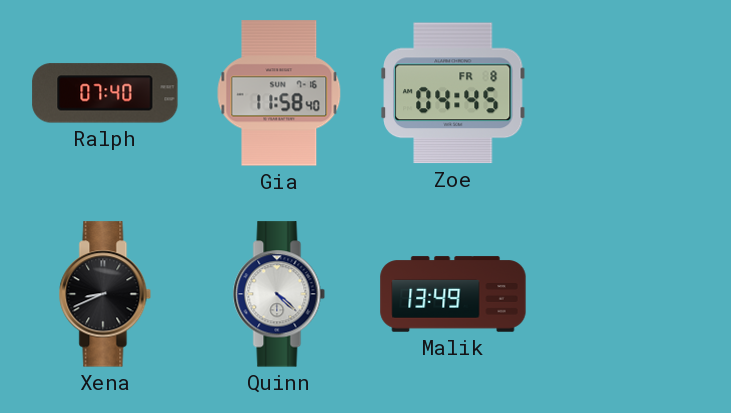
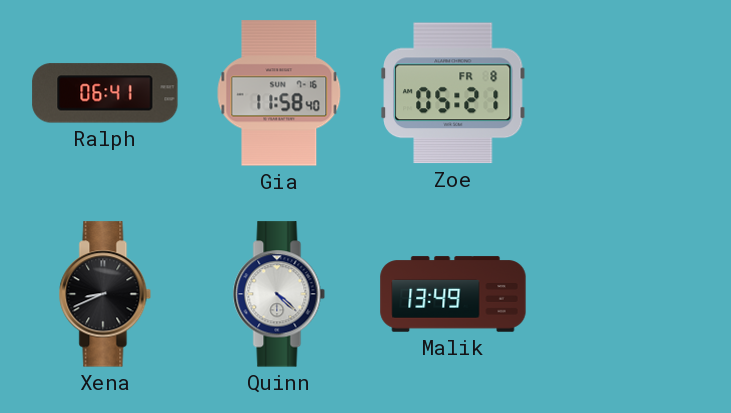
Ralph: 07:40 -> 06:41
Zoe: 04:45 -> 05:21
